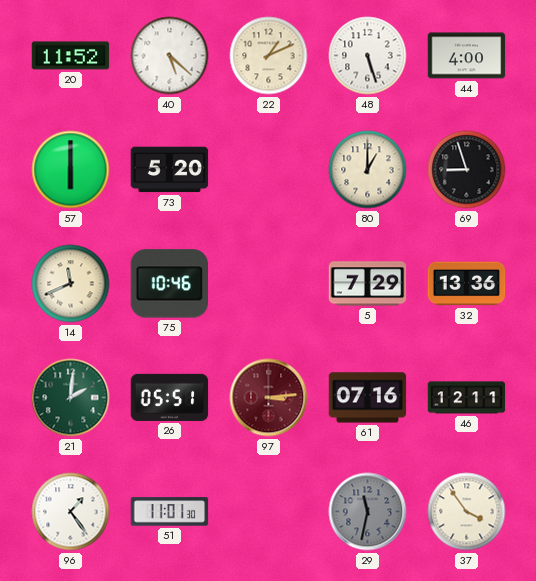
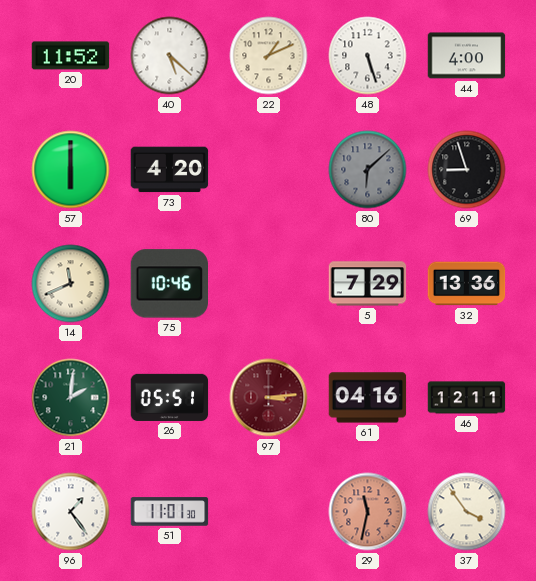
73: 5:20 -> 4:20
80: 1:00 -> 6:08
80 dial: cream -> grey
61: 07:16 -> 04:16
29 dial: grey -> salmon
